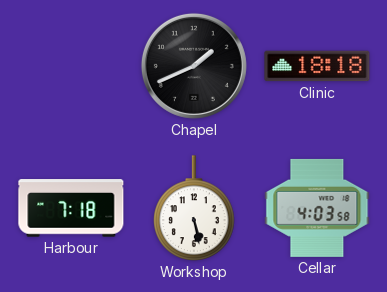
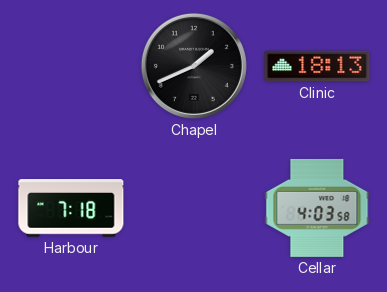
Clinic: 18:18 -> 18:13
Workshop: 5:28 -> none
